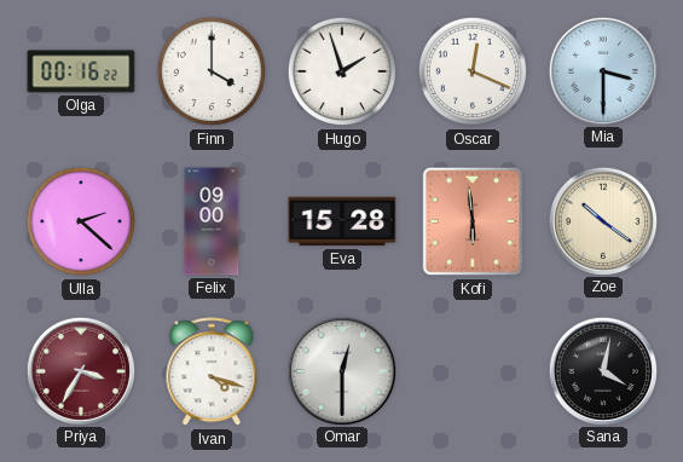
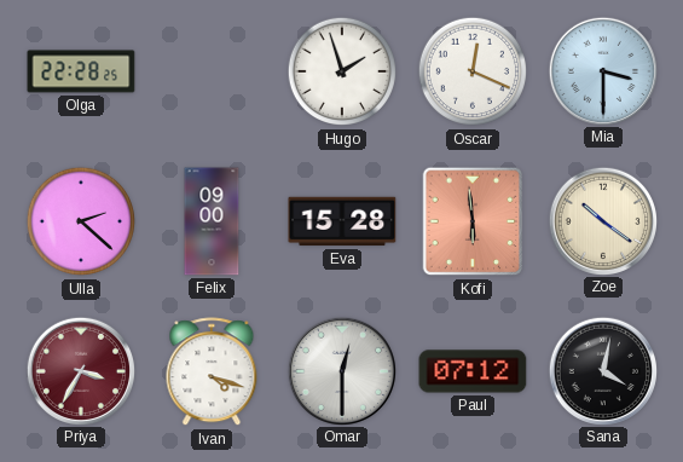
Olga: 00:16 -> 22:28
Finn: 4:00 -> none
Paul: none -> 07:12
